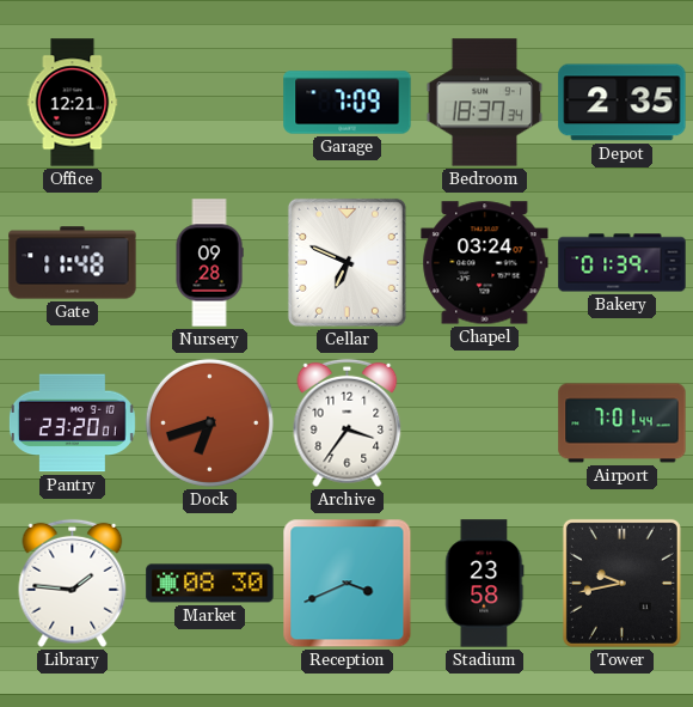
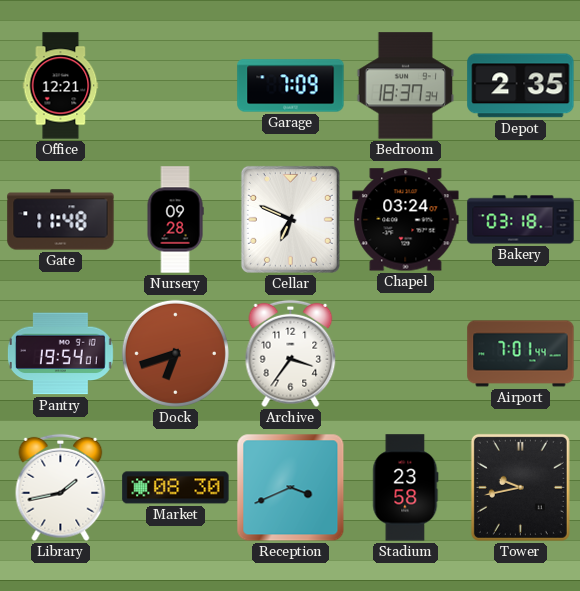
Bakery: 01:39 -> 03:18
Pantry: 23:20 -> 19:54
Library: 1:46 -> 1:43
